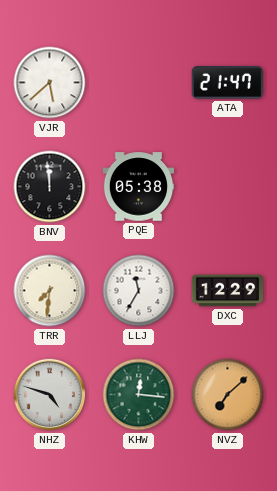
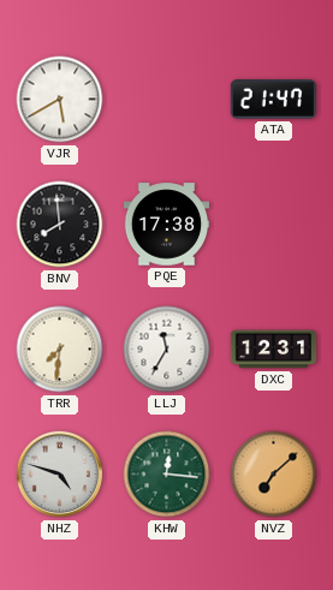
VJR: 5:38 -> 5:40
BNV: 11:59 -> 7:59
PQE: 05:38 -> 17:38
DXC: 12:29 -> 12:31
